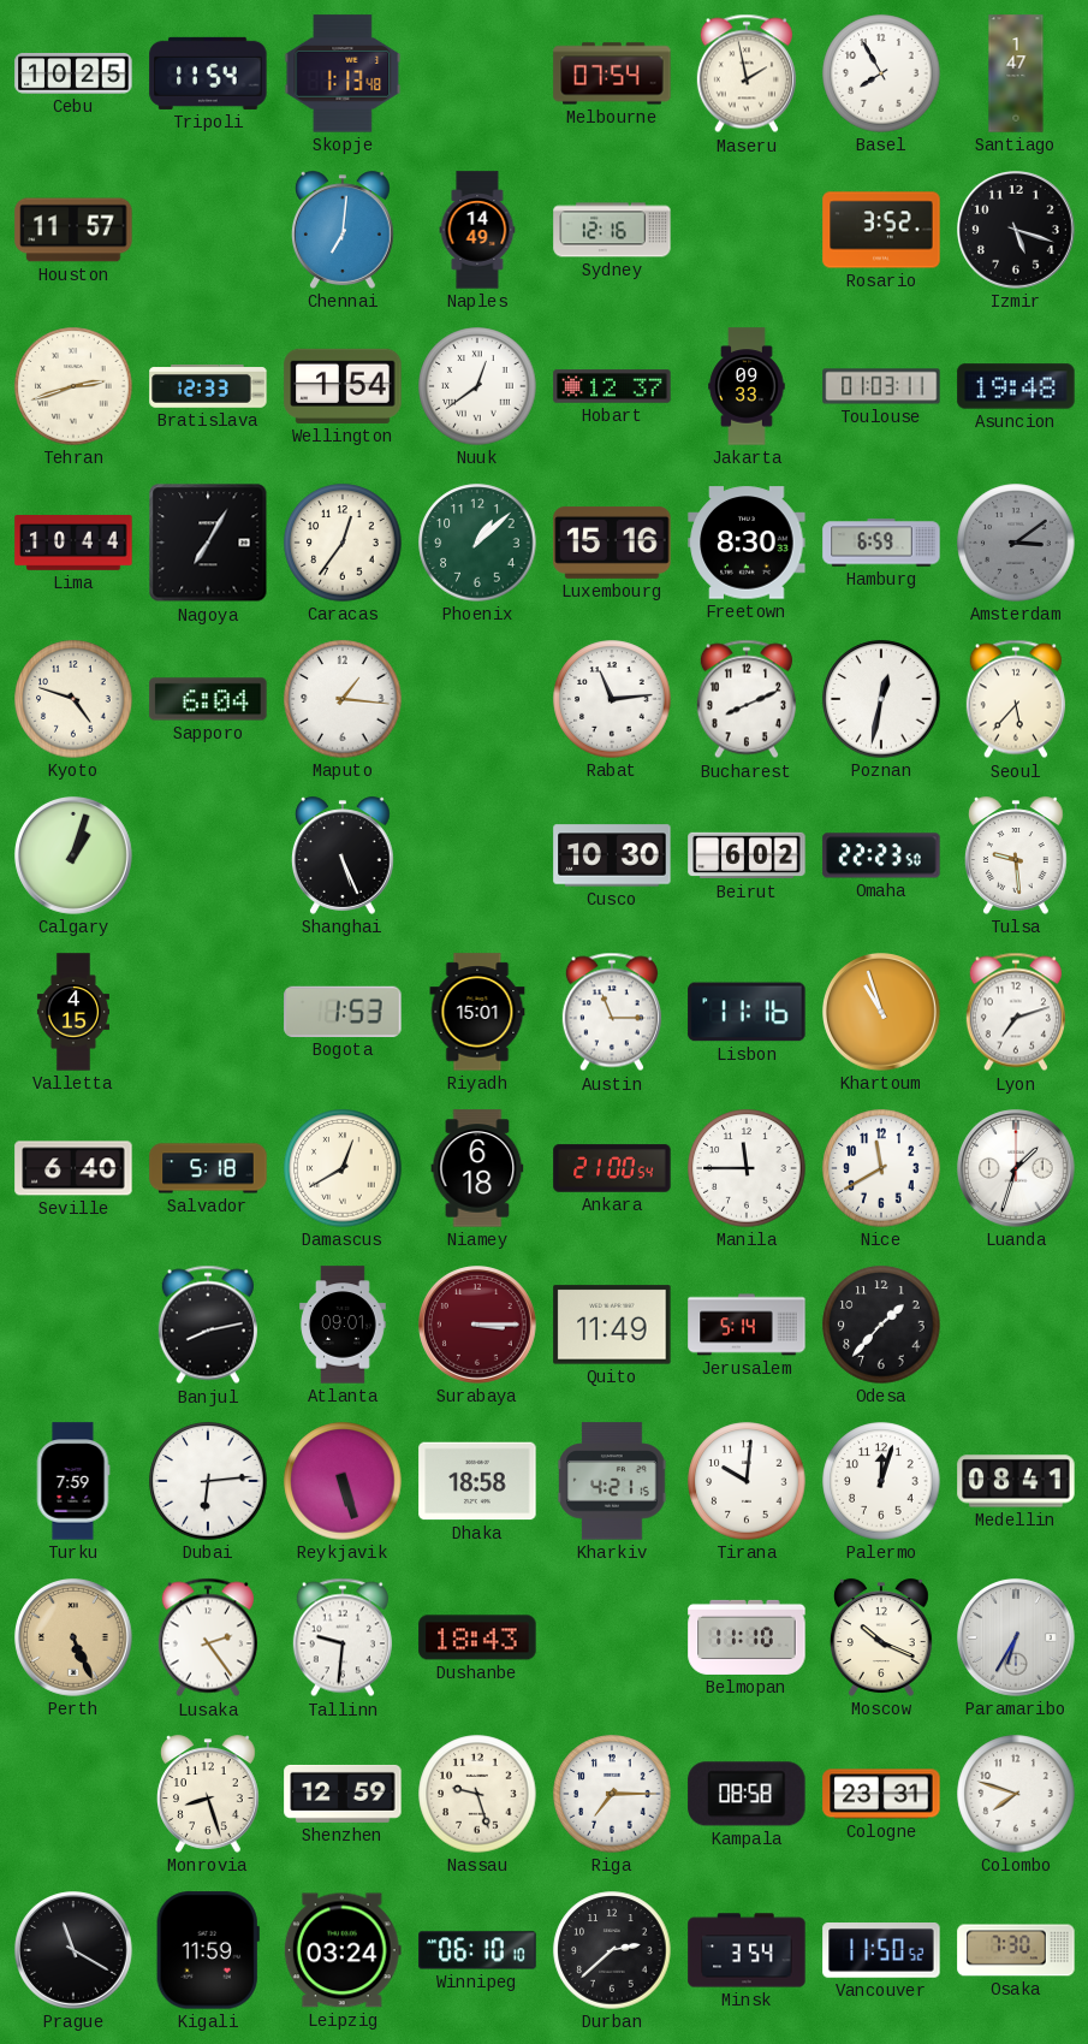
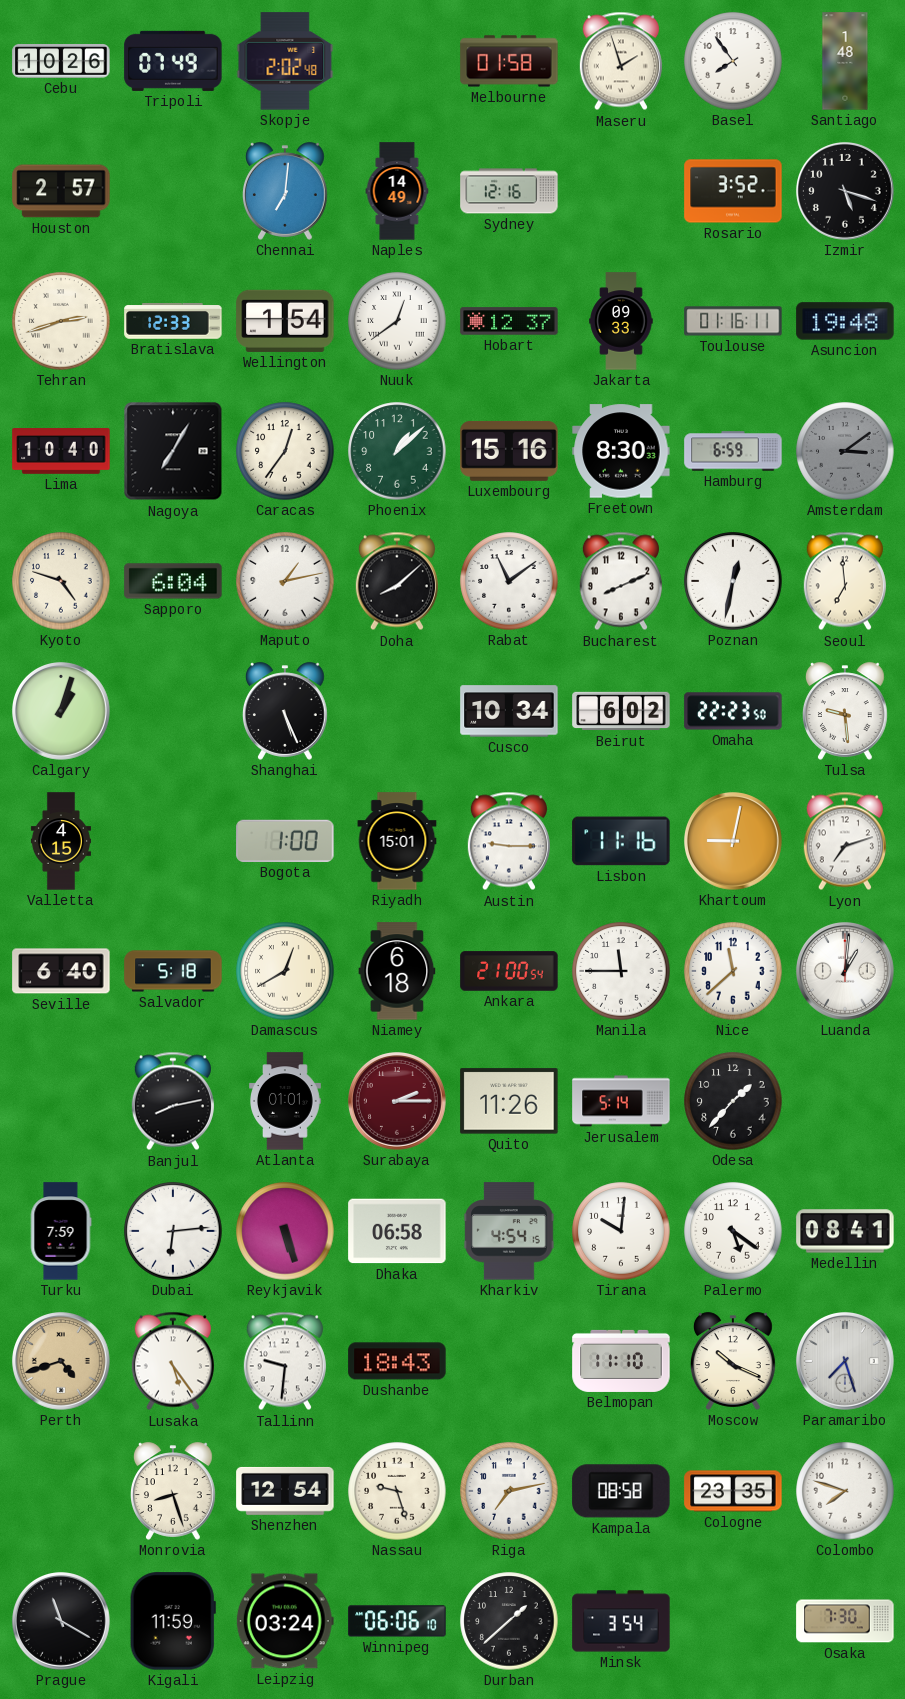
Cebu: 10:25 -> 10:26
Tripoli: 11:54 -> 07:49
Skopje: 1:13 -> 2:02
Melbourne: 07:54 -> 01:58
Maseru: 1:58 -> 1:57
Basel: 7:55 -> 7:54
Santiago: 1:47 -> 1:48
Houston: 11:57 -> 2:57
Toulouse: 01:03 -> 01:16
Lima: 10:44 -> 10:40
Maputo: 1:16 -> 1:13
Doha: none -> 8:08
Rabat: 11:14 -> 11:09
Seoul: 5:37 -> 6:59
Cusco: 10:30 -> 10:34
Bogota: 1:53 -> 1:00
Austin: 11:15 -> 9:15
Khartoum: 10:57 -> 9:02
Nice: 11:40 -> 11:38
Luanda: 1:33 -> 1:01
Atlanta: 09:01 -> 01:01
Surabaya: 3:15 -> 2:15
Quito: 11:49 -> 11:26
Dhaka: 18:58 -> 06:58
Kharkiv: 4:21 -> 4:54
Palermo: 12:03 -> 5:21
Perth: 5:26 -> 4:42
Lusaka: 2:24 -> 5:24
Paramaribo: 6:35 -> 7:27
Shenzhen: 12:59 -> 12:54
Riga: 7:15 -> 7:13
Cologne: 23:31 -> 23:35
Winnipeg: 06:10 -> 06:06
Durban: 2:38 -> 1:38
Vancouver: 11:50 -> none
